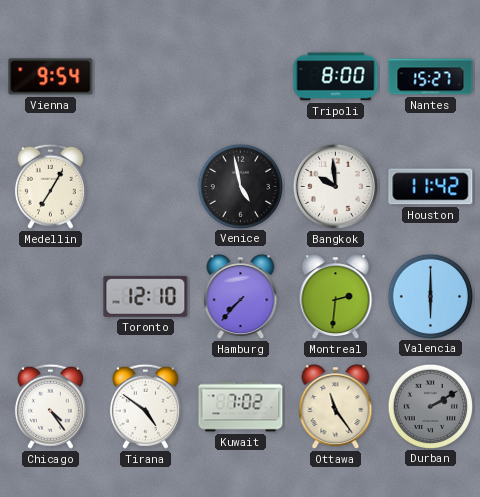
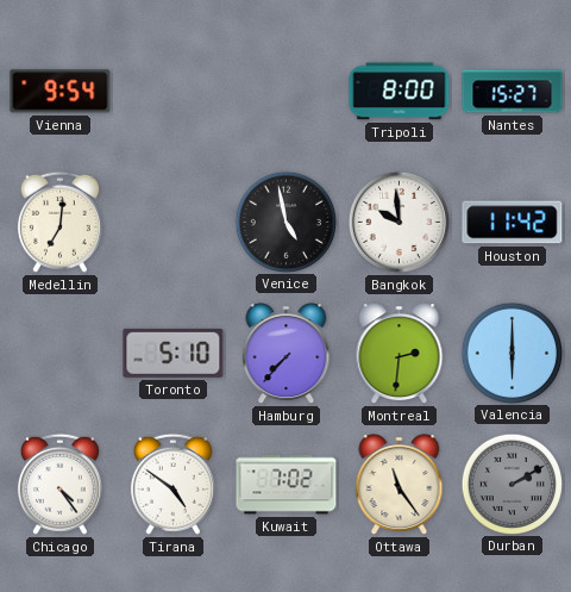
Medellin: 7:05 -> 7:01
Toronto: 12:10 -> 5:10
